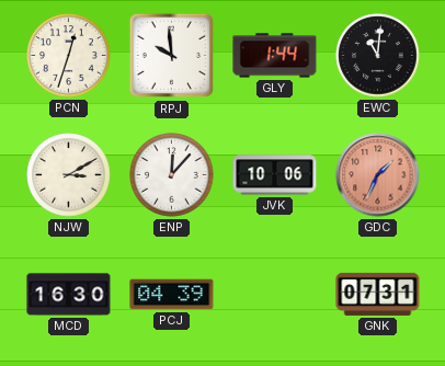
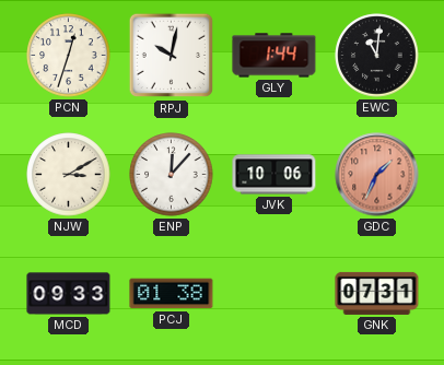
RPJ: 9:59 -> 10:02
MCD: 16:30 -> 09:33
PCJ: 04:39 -> 01:38
